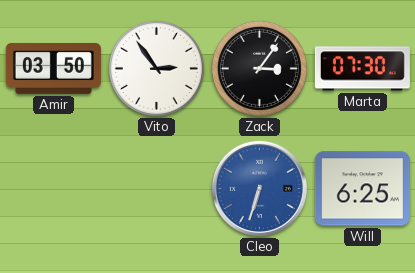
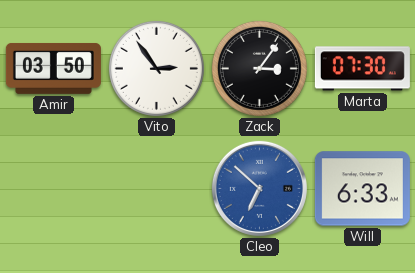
Cleo: 6:33 -> 6:52
Will: 6:25 -> 6:33
